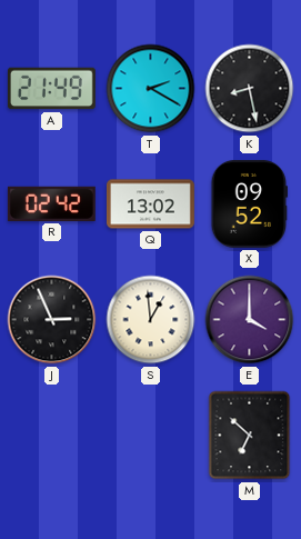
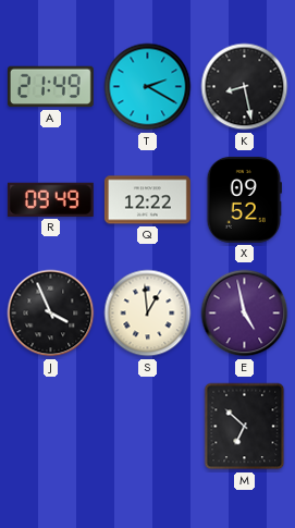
R: 02:42 -> 09:49
Q: 13:02 -> 12:22
J: 2:56 -> 3:56
E: 4:00 -> 4:58
